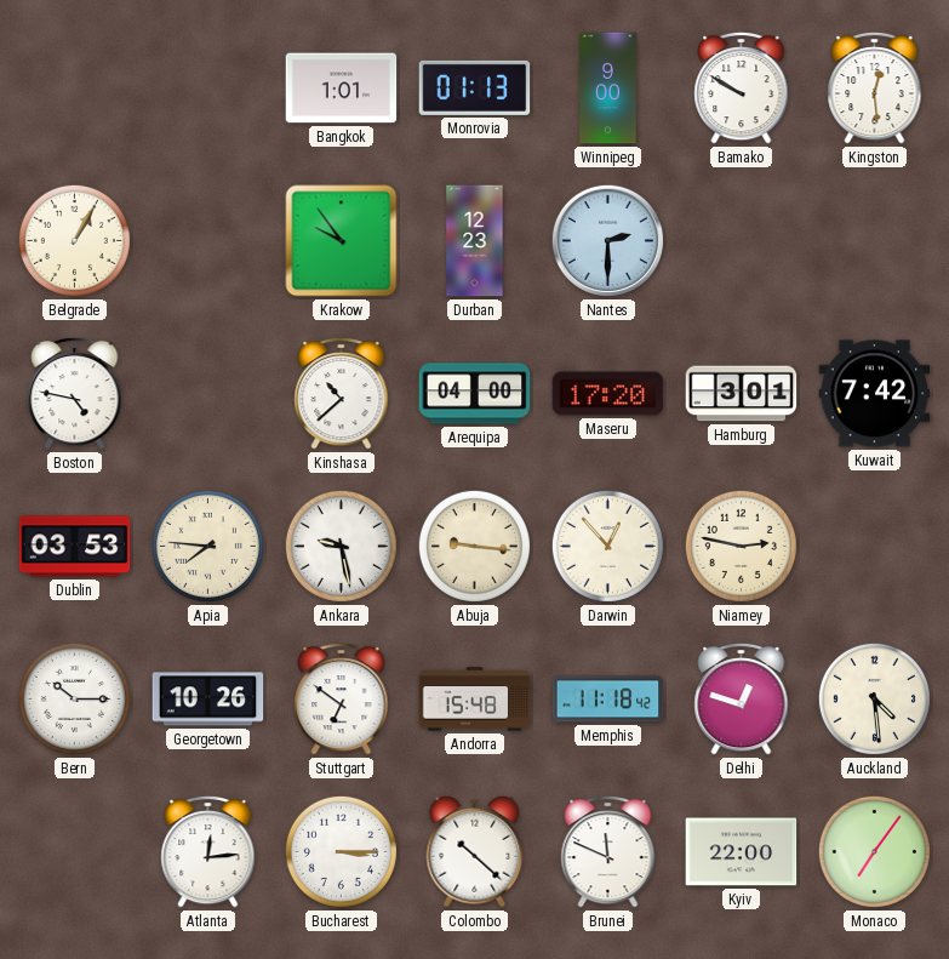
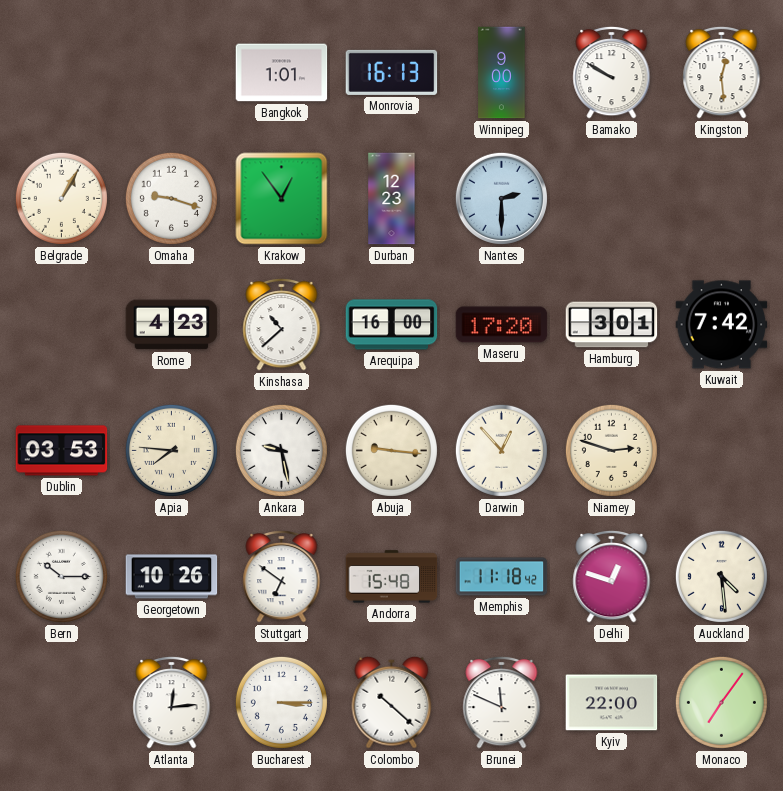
Monrovia: 01:13 -> 16:13
Omaha: none -> 9:18
Krakow: 9:54 -> 12:54
Boston: 4:47 -> none
Rome: none -> 4:23
Arequipa: 04:00 -> 16:00
Niamey: 2:47 -> 2:48
